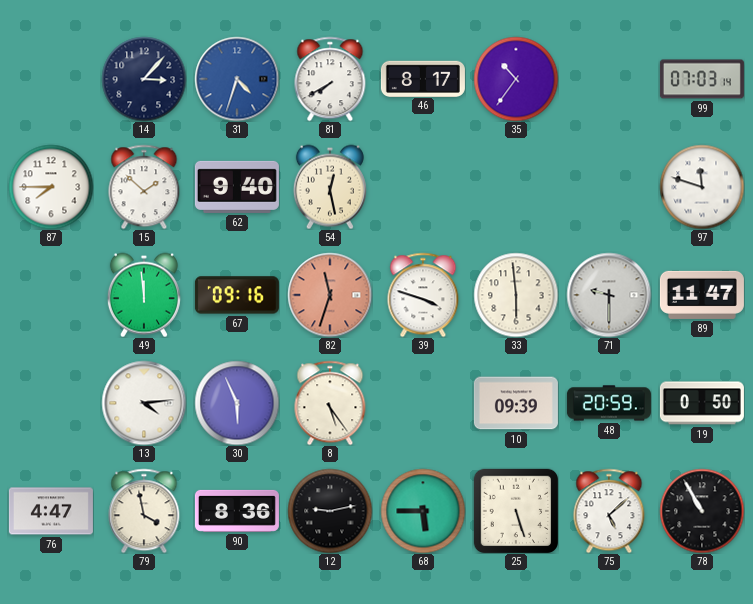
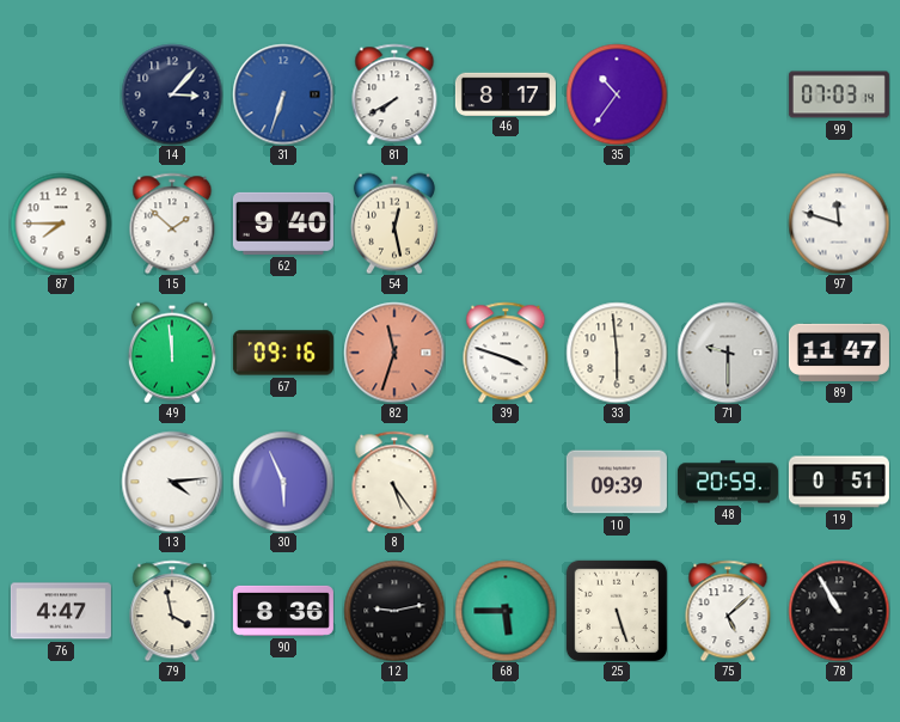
31: 4:33 -> 6:33
19: 0:50 -> 0:51
